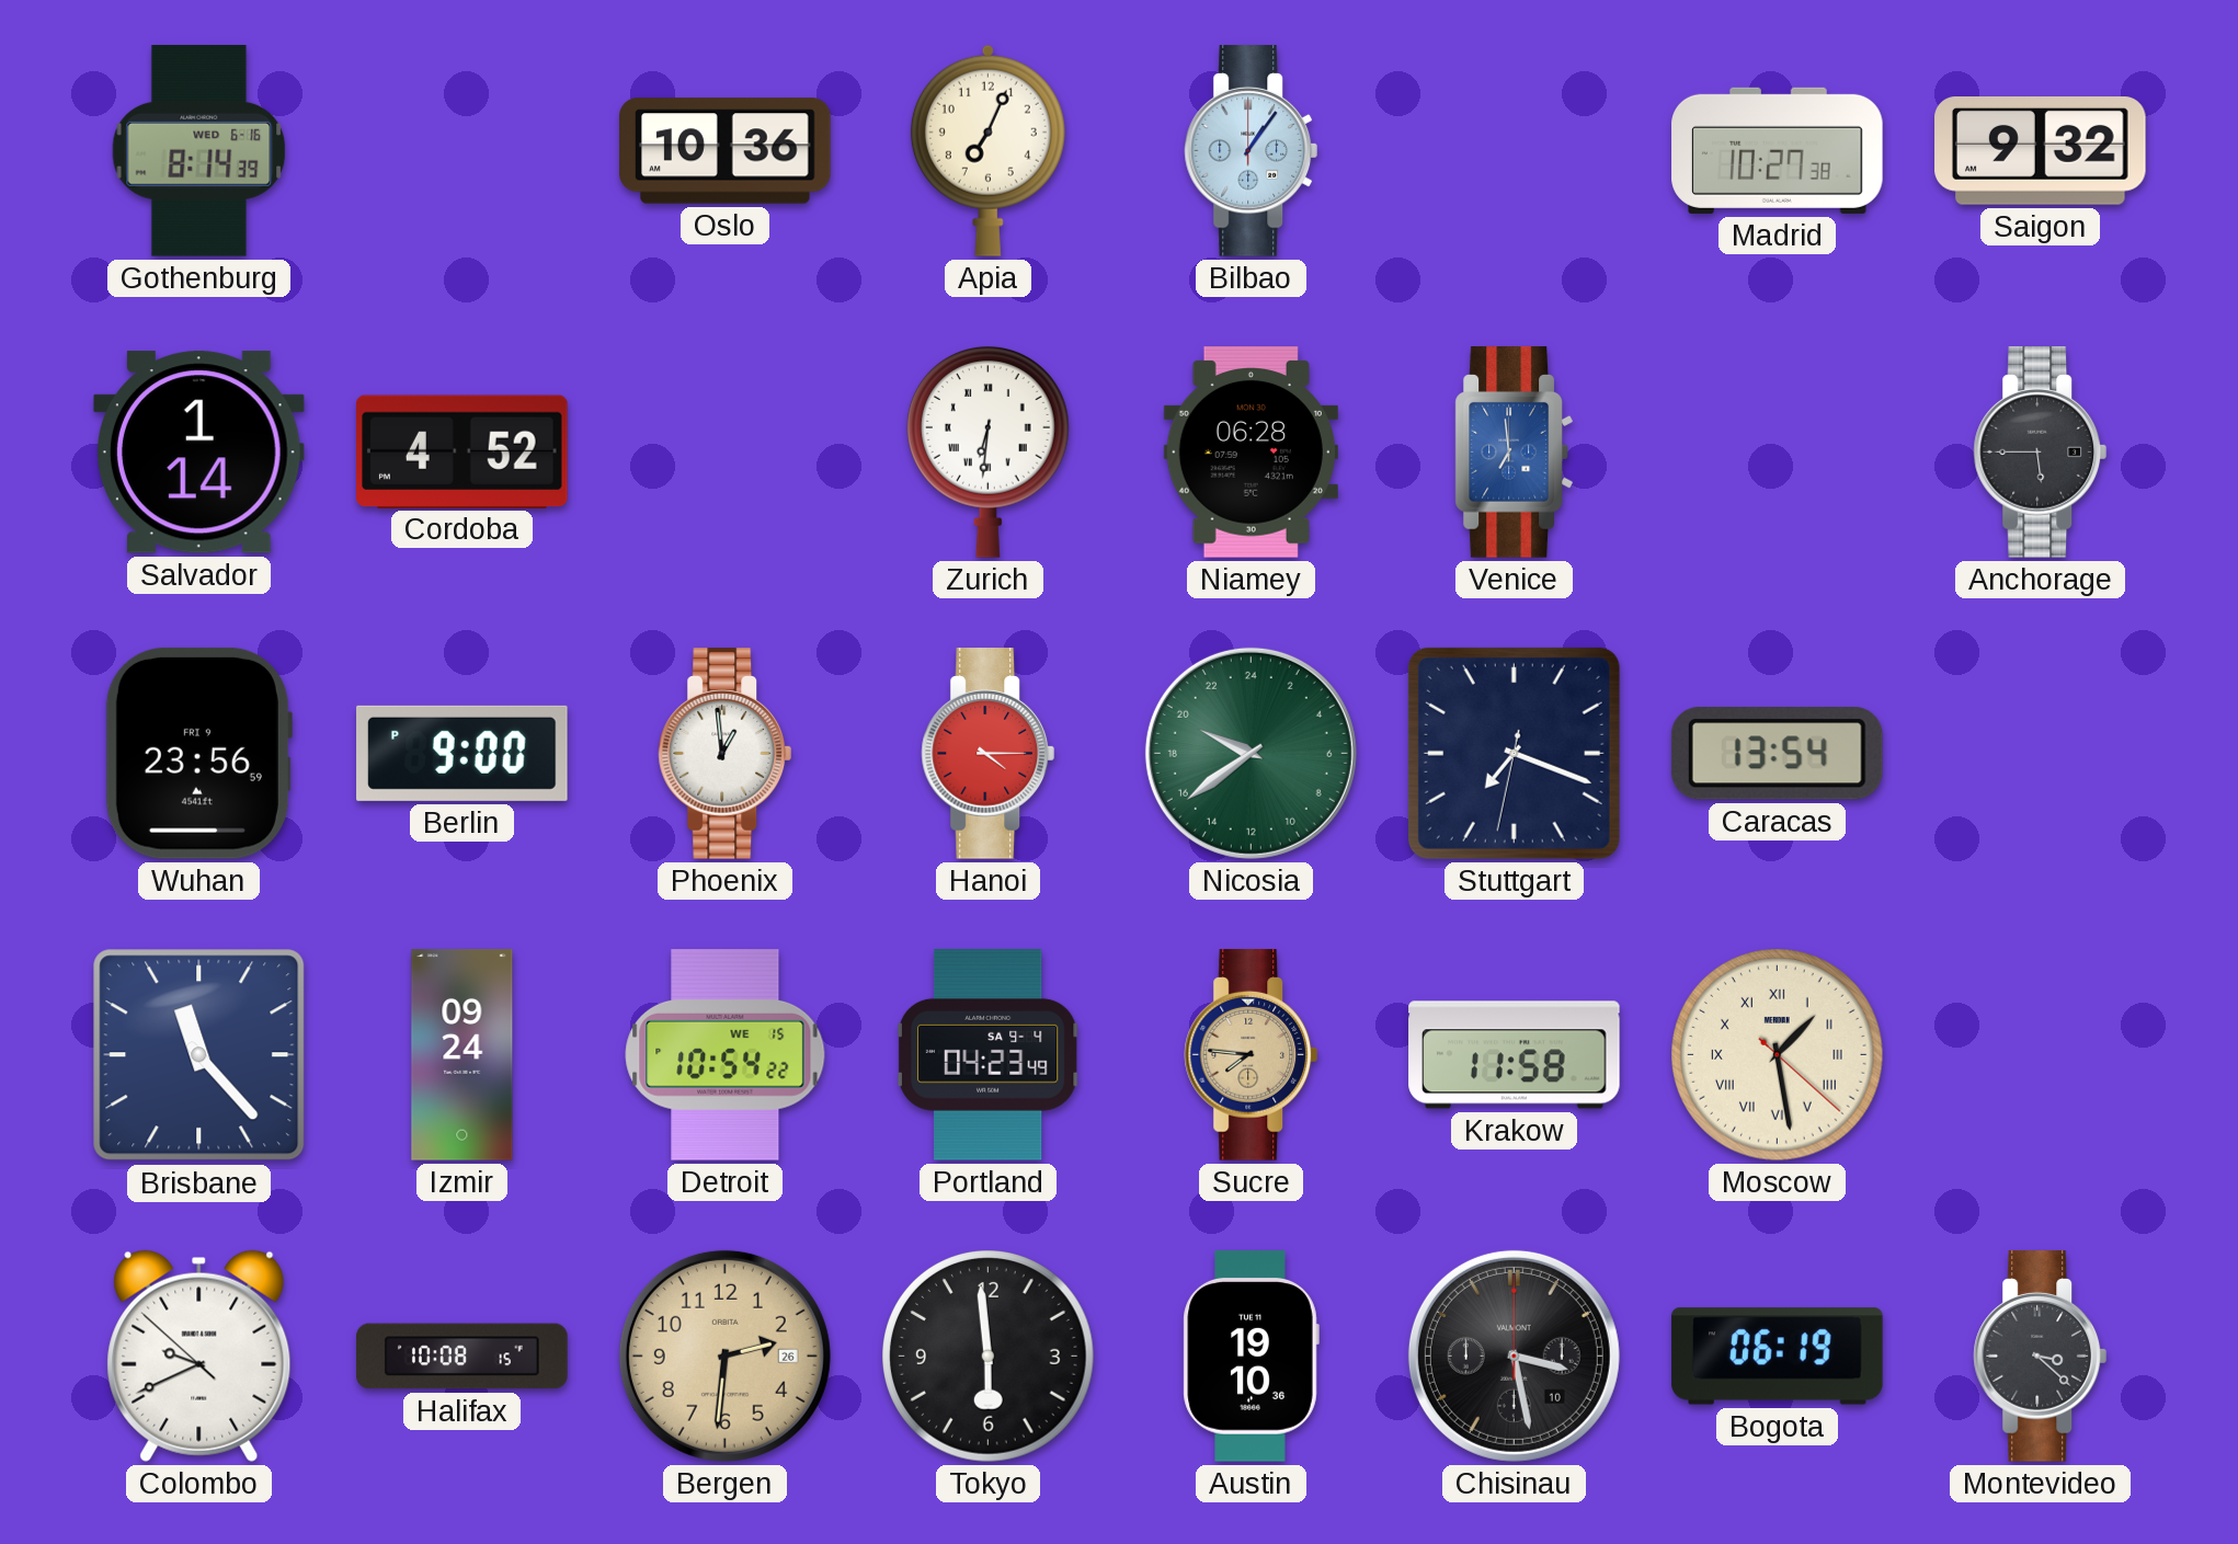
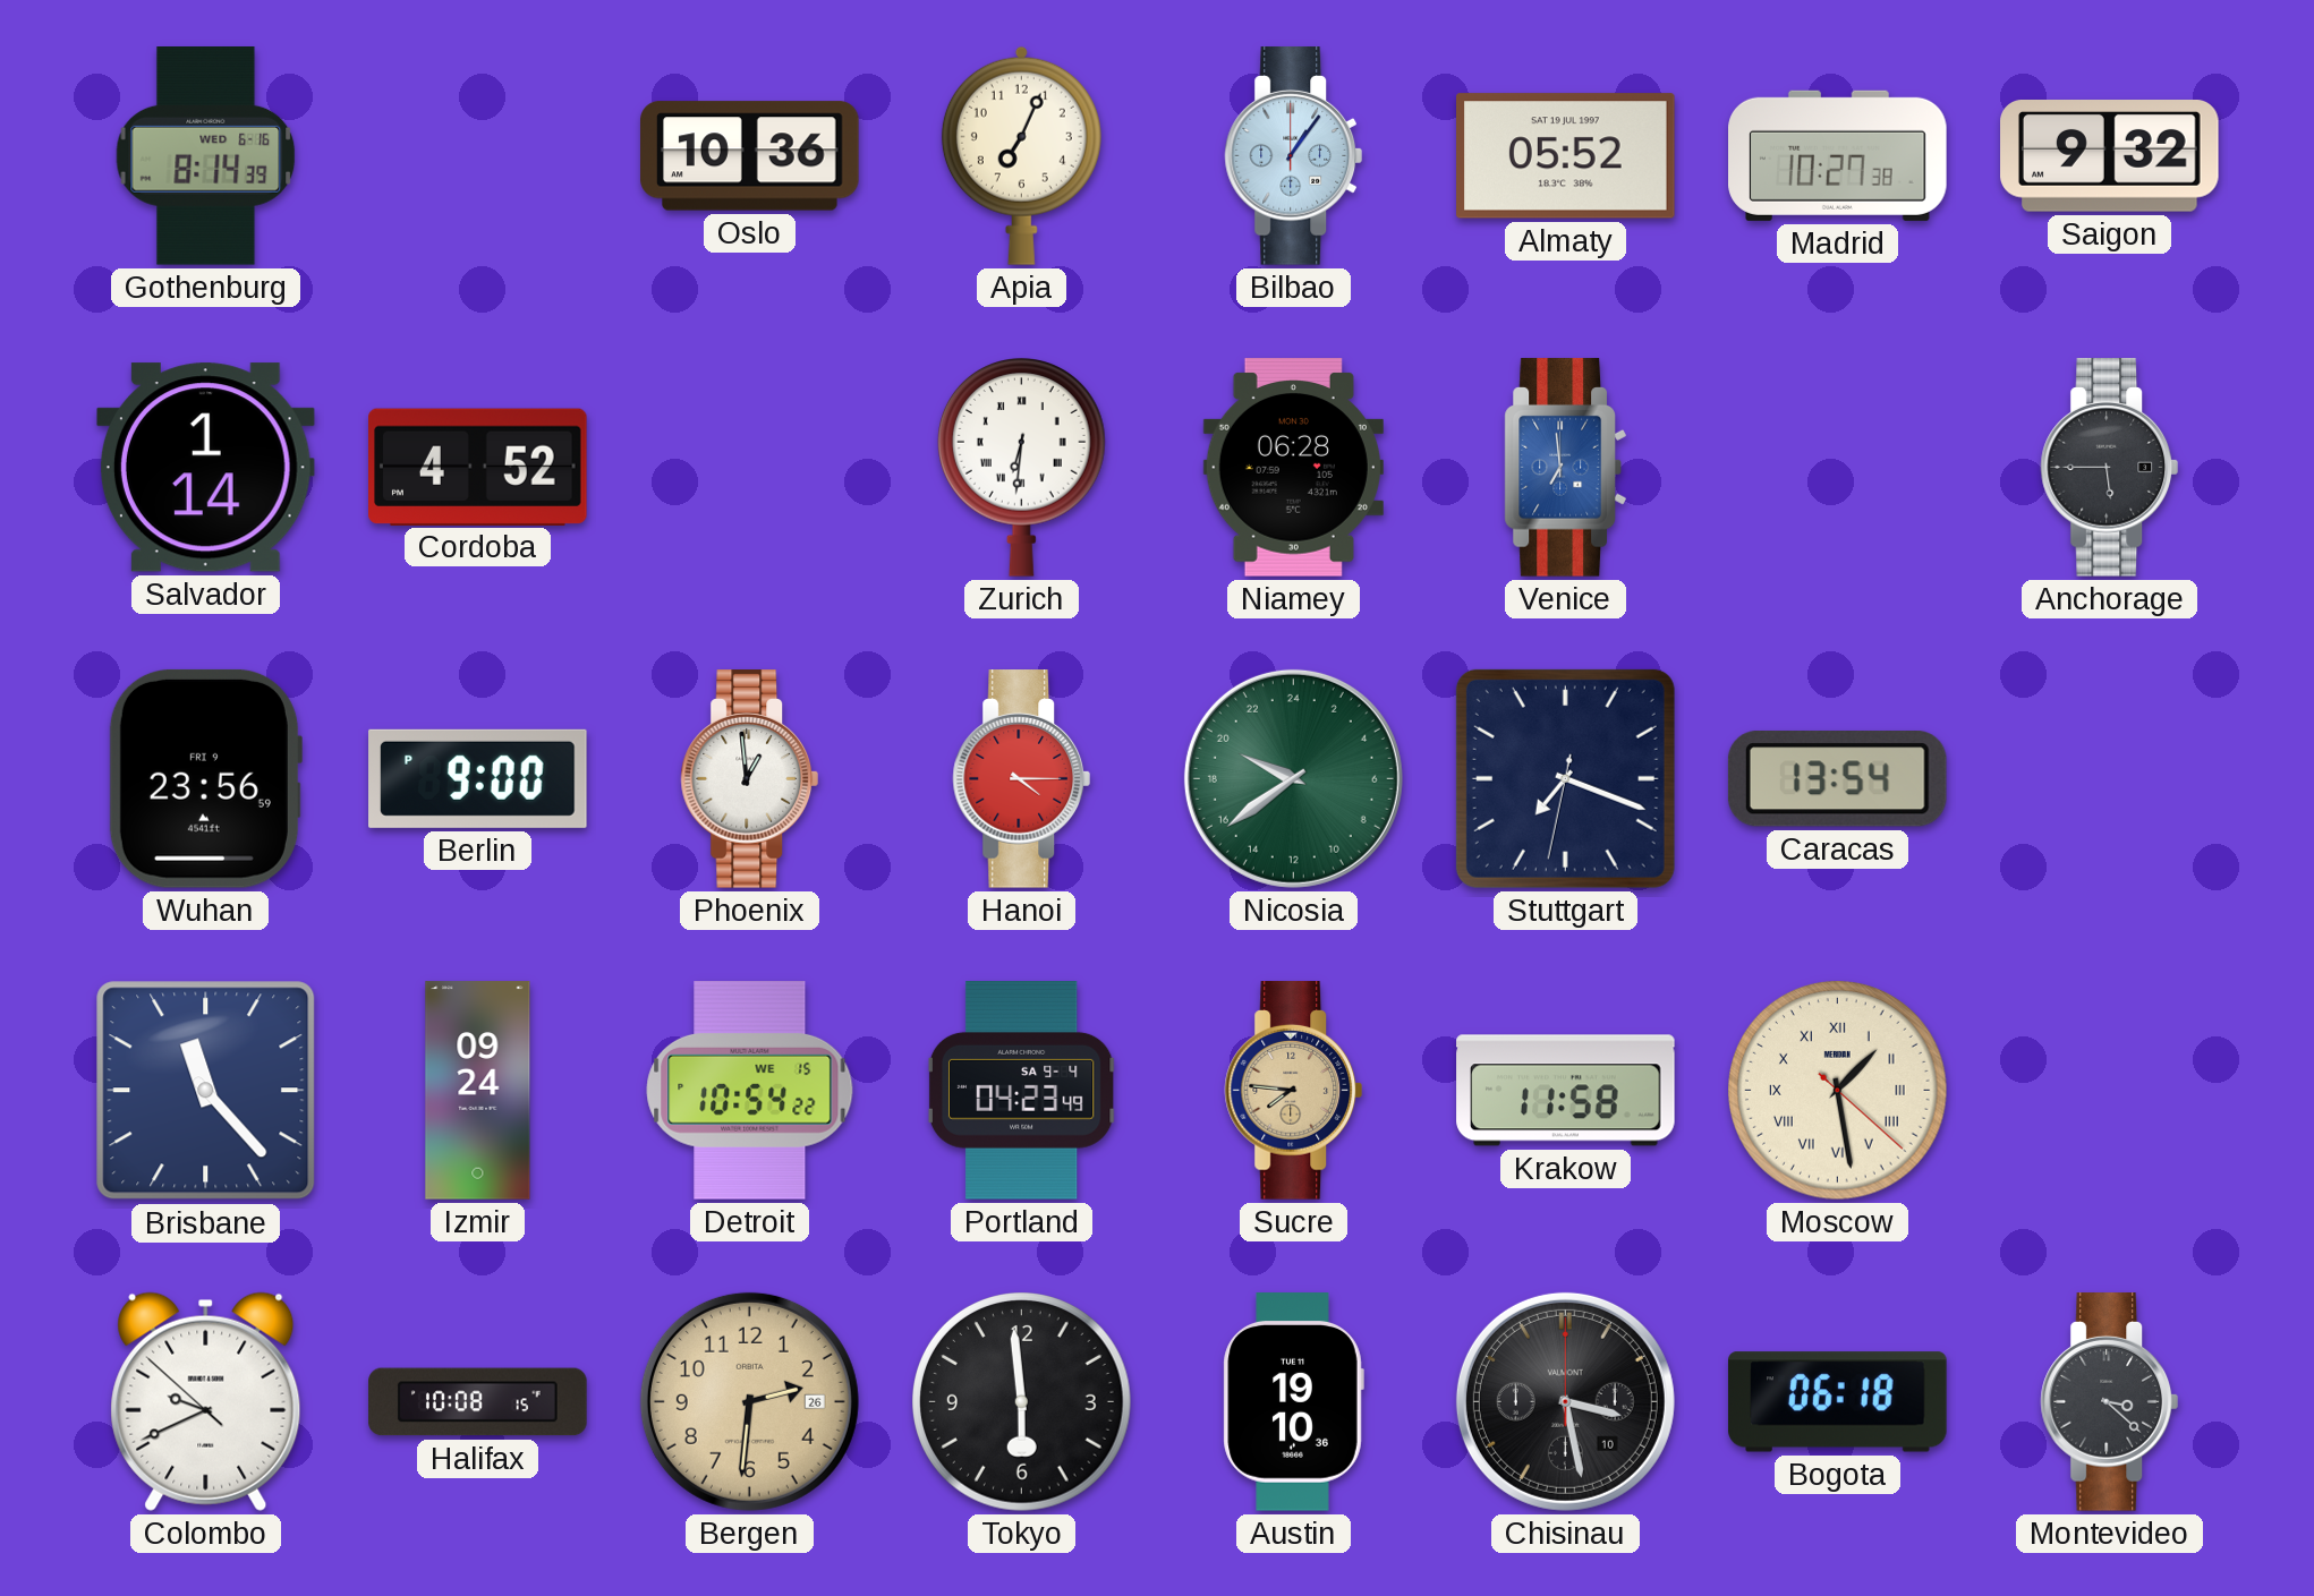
Almaty: none -> 05:52
Bogota: 06:19 -> 06:18
